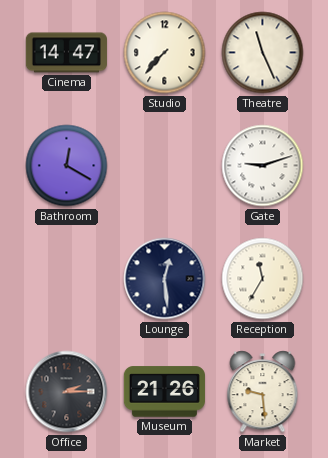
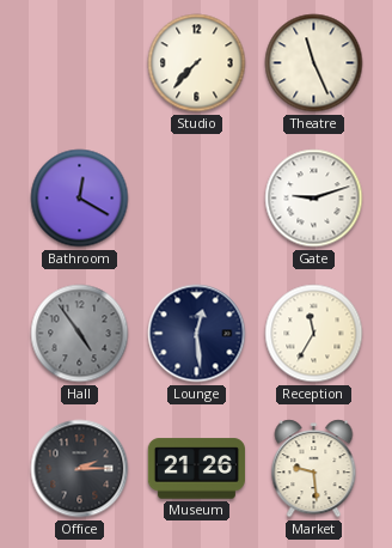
Cinema: 14:47 -> none
Hall: none -> 4:54
